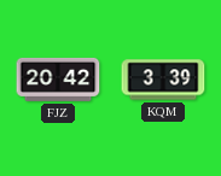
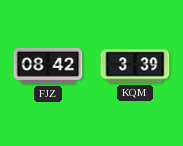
FJZ: 20:42 -> 08:42
